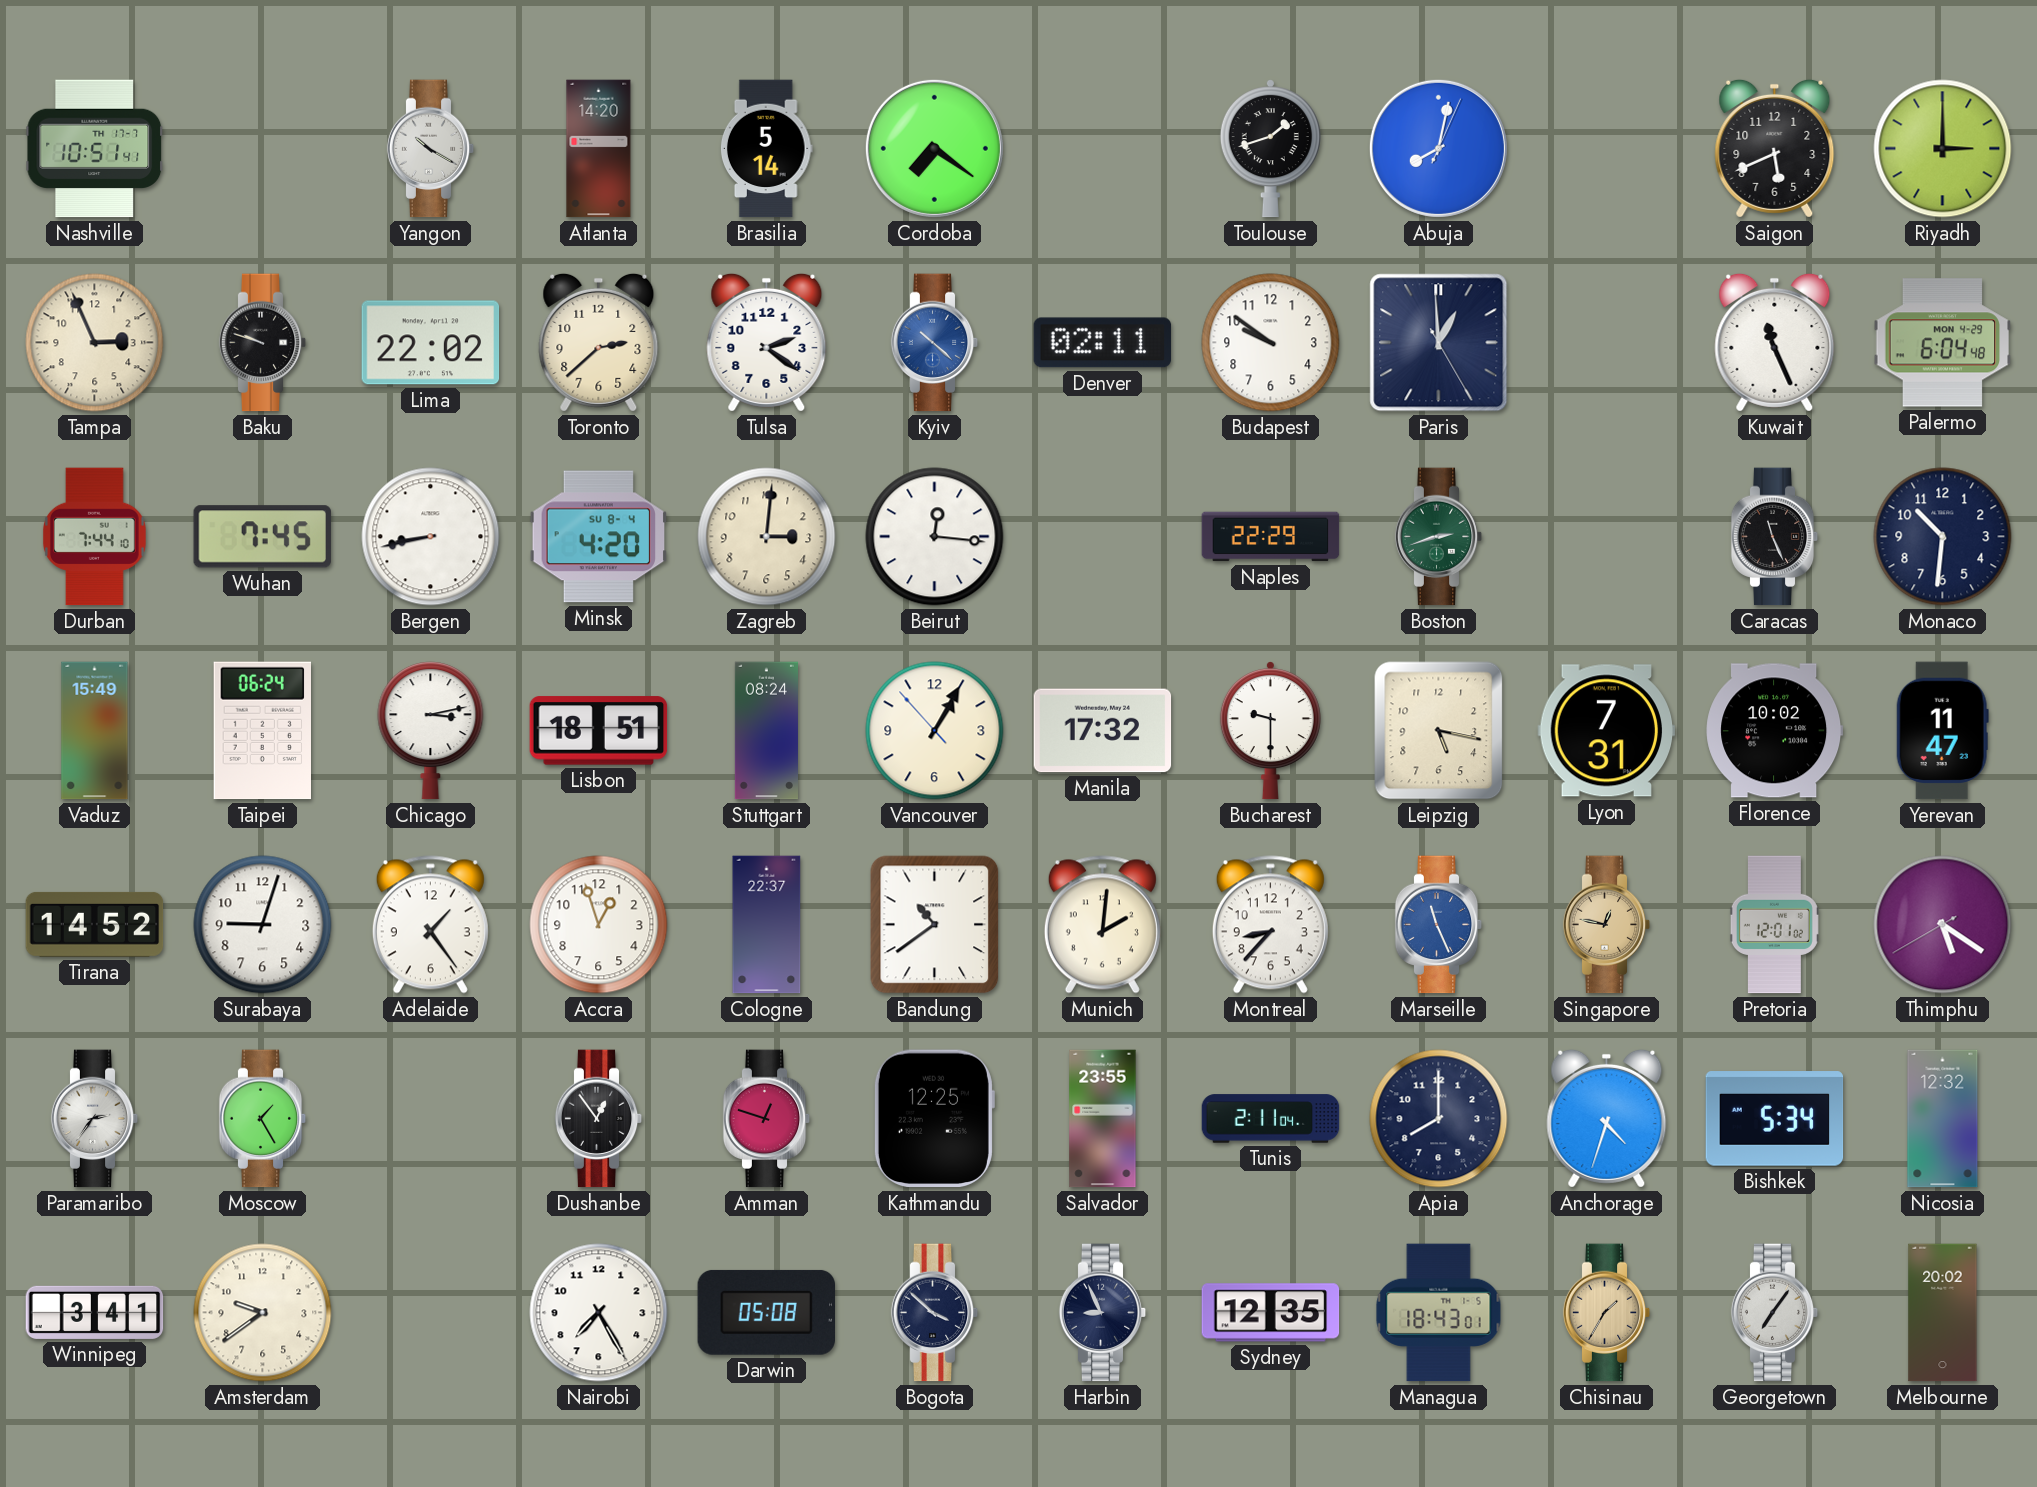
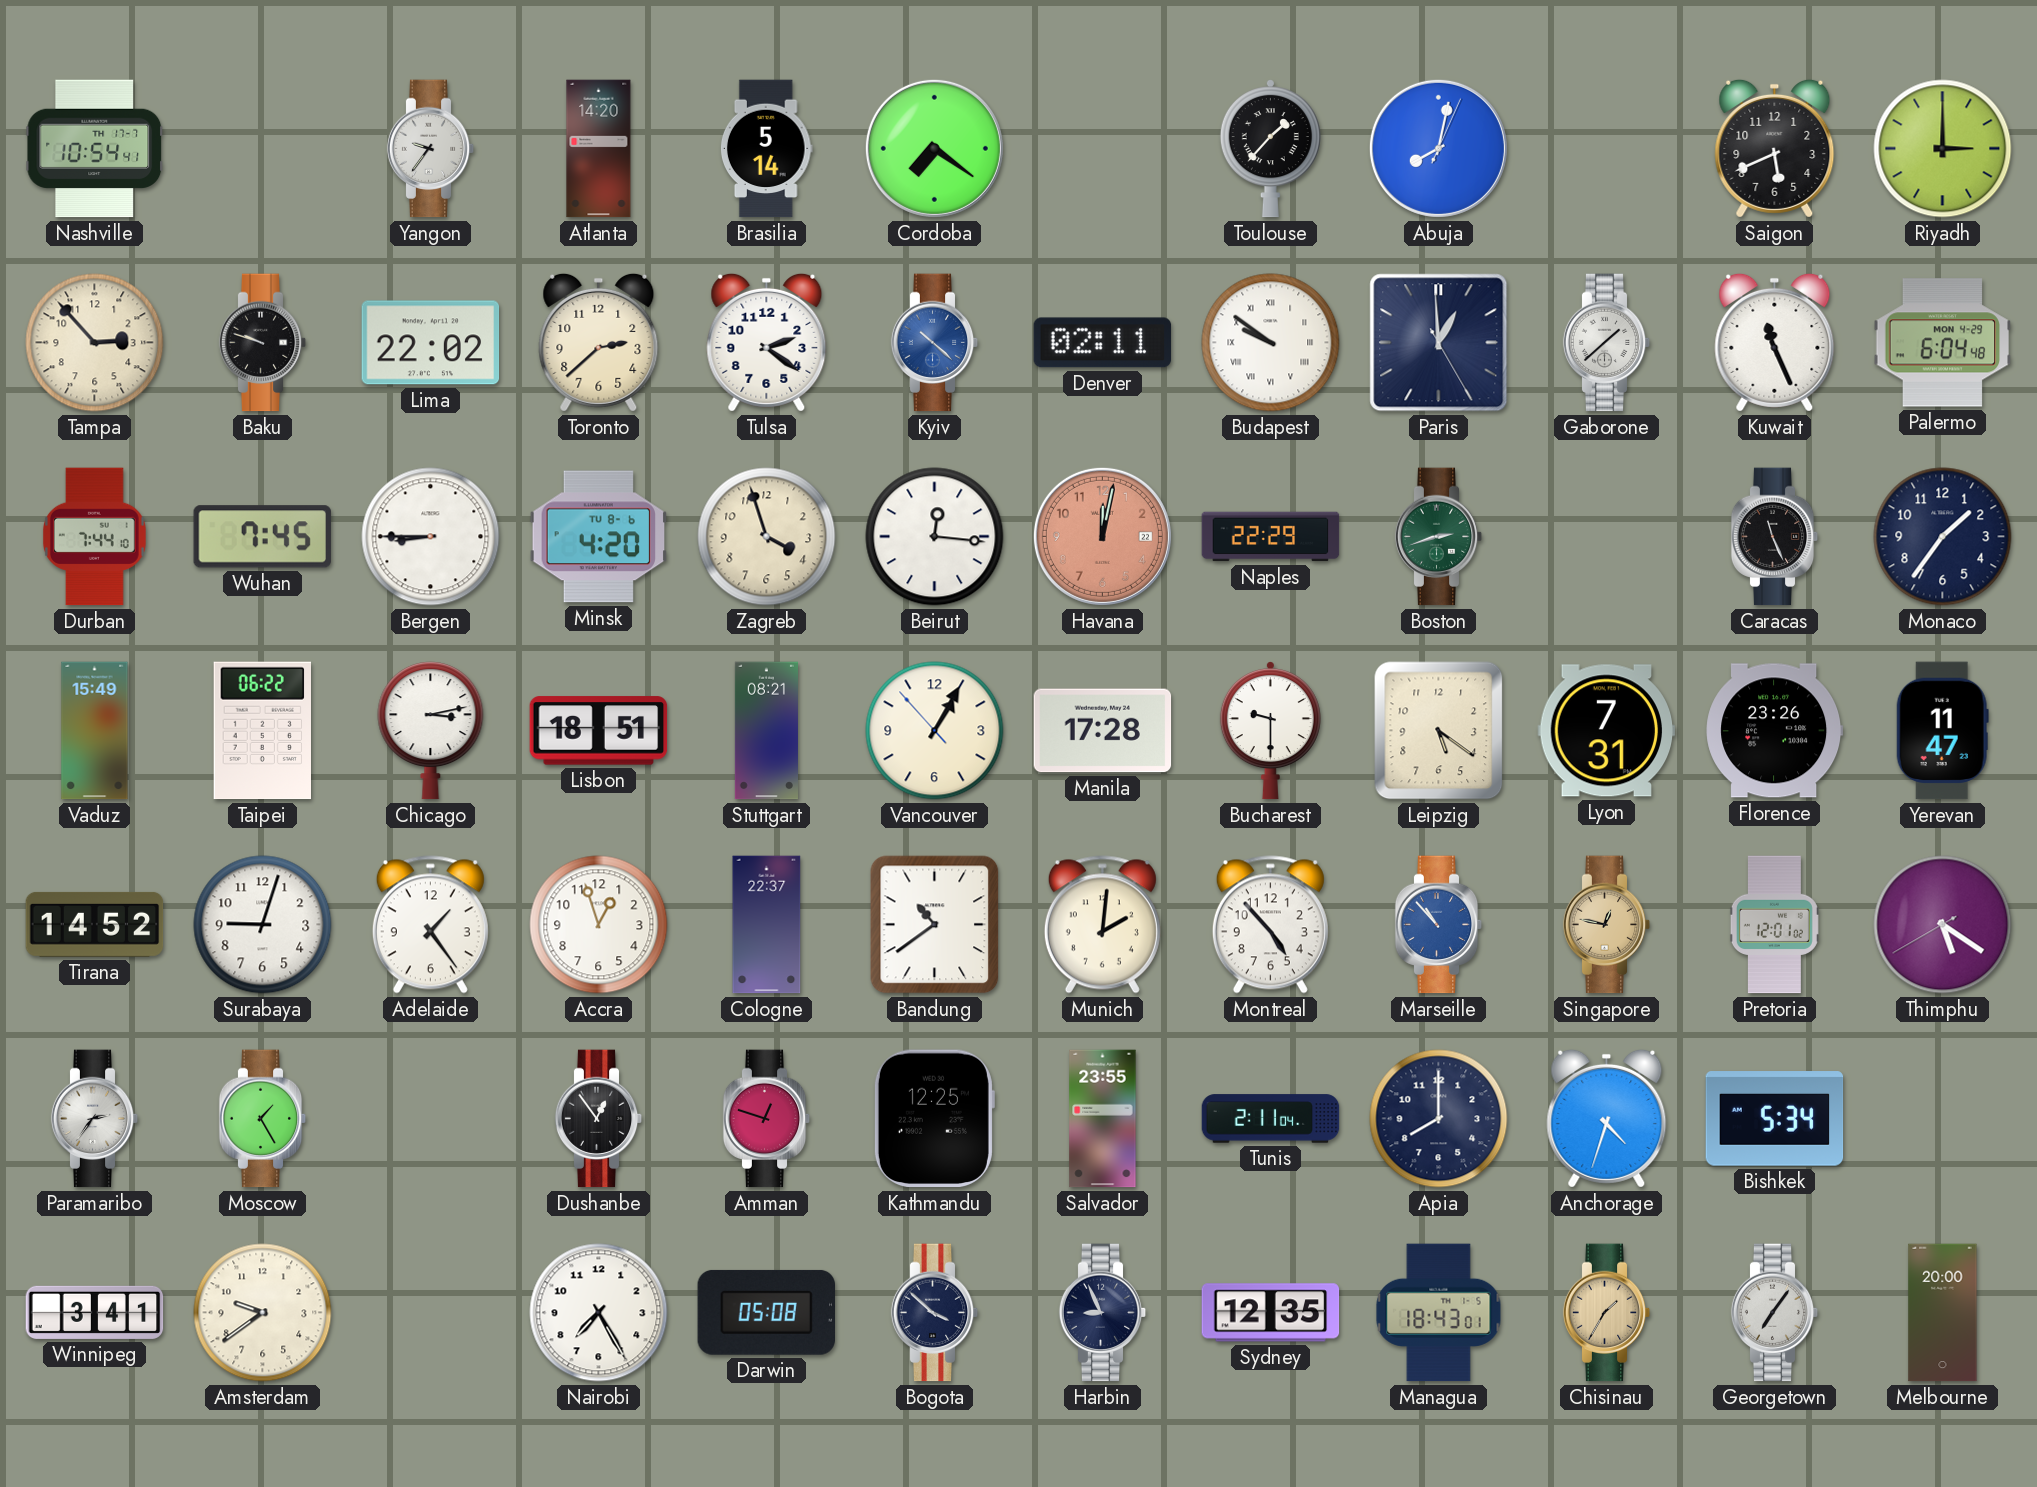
Nashville: 10:51 -> 10:54
Yangon: 10:20 -> 9:36
Toulouse: 1:42 -> 1:37
Tampa: 2:56 -> 2:53
Budapest numerals: Arabic -> Roman
Gaborone: none -> 1:38
Bergen: 8:43 -> 8:45
Minsk date: SU 8-4 -> TU 8-6
Zagreb: 3:01 -> 3:57
Havana: none -> 12:02
Monaco: 10:31 -> 1:36
Taipei: 06:24 -> 06:22
Stuttgart: 08:24 -> 08:21
Manila: 17:32 -> 17:28
Leipzig: 5:17 -> 5:21
Florence: 10:02 -> 23:26
Montreal: 8:37 -> 4:53
Marseille: 11:26 -> 10:53
Nicosia: 12:32 -> none
Melbourne: 20:02 -> 20:00
